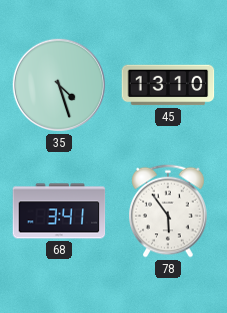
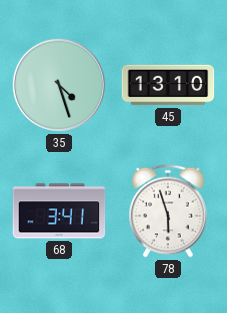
78: 5:54 -> 5:57
